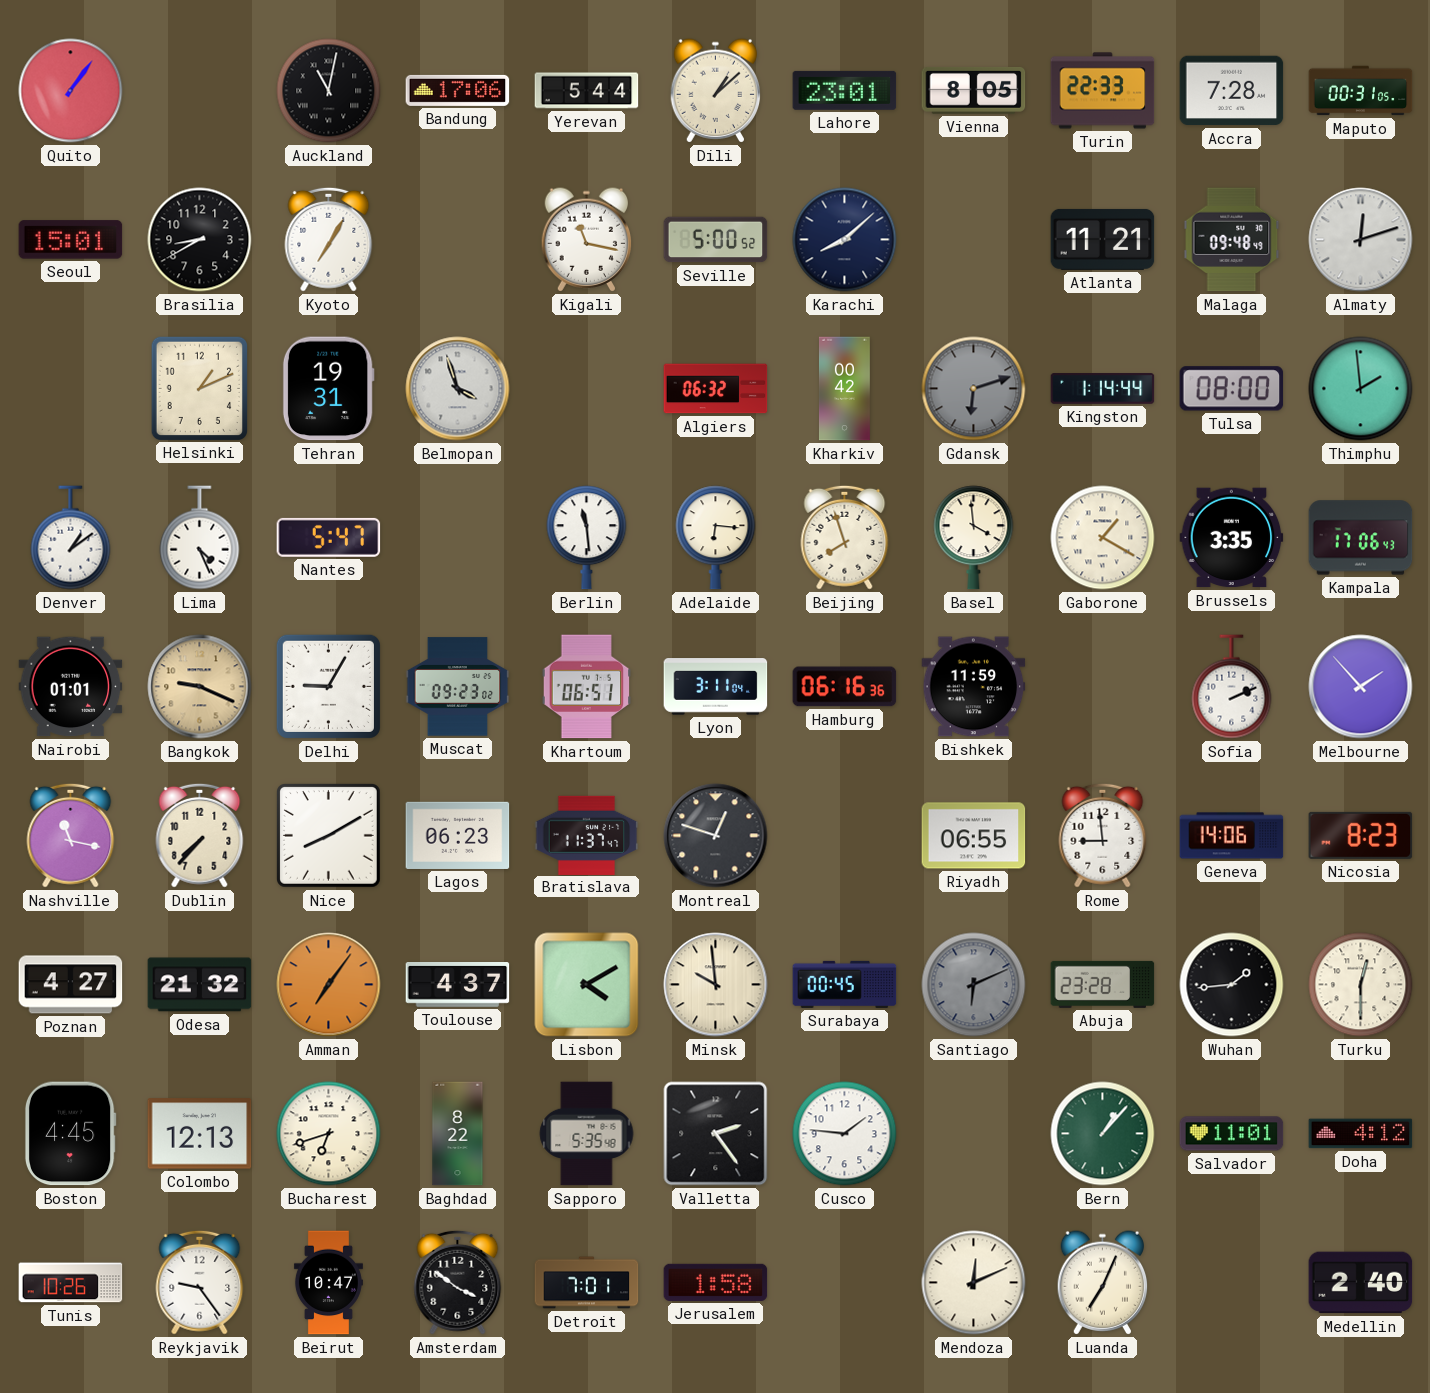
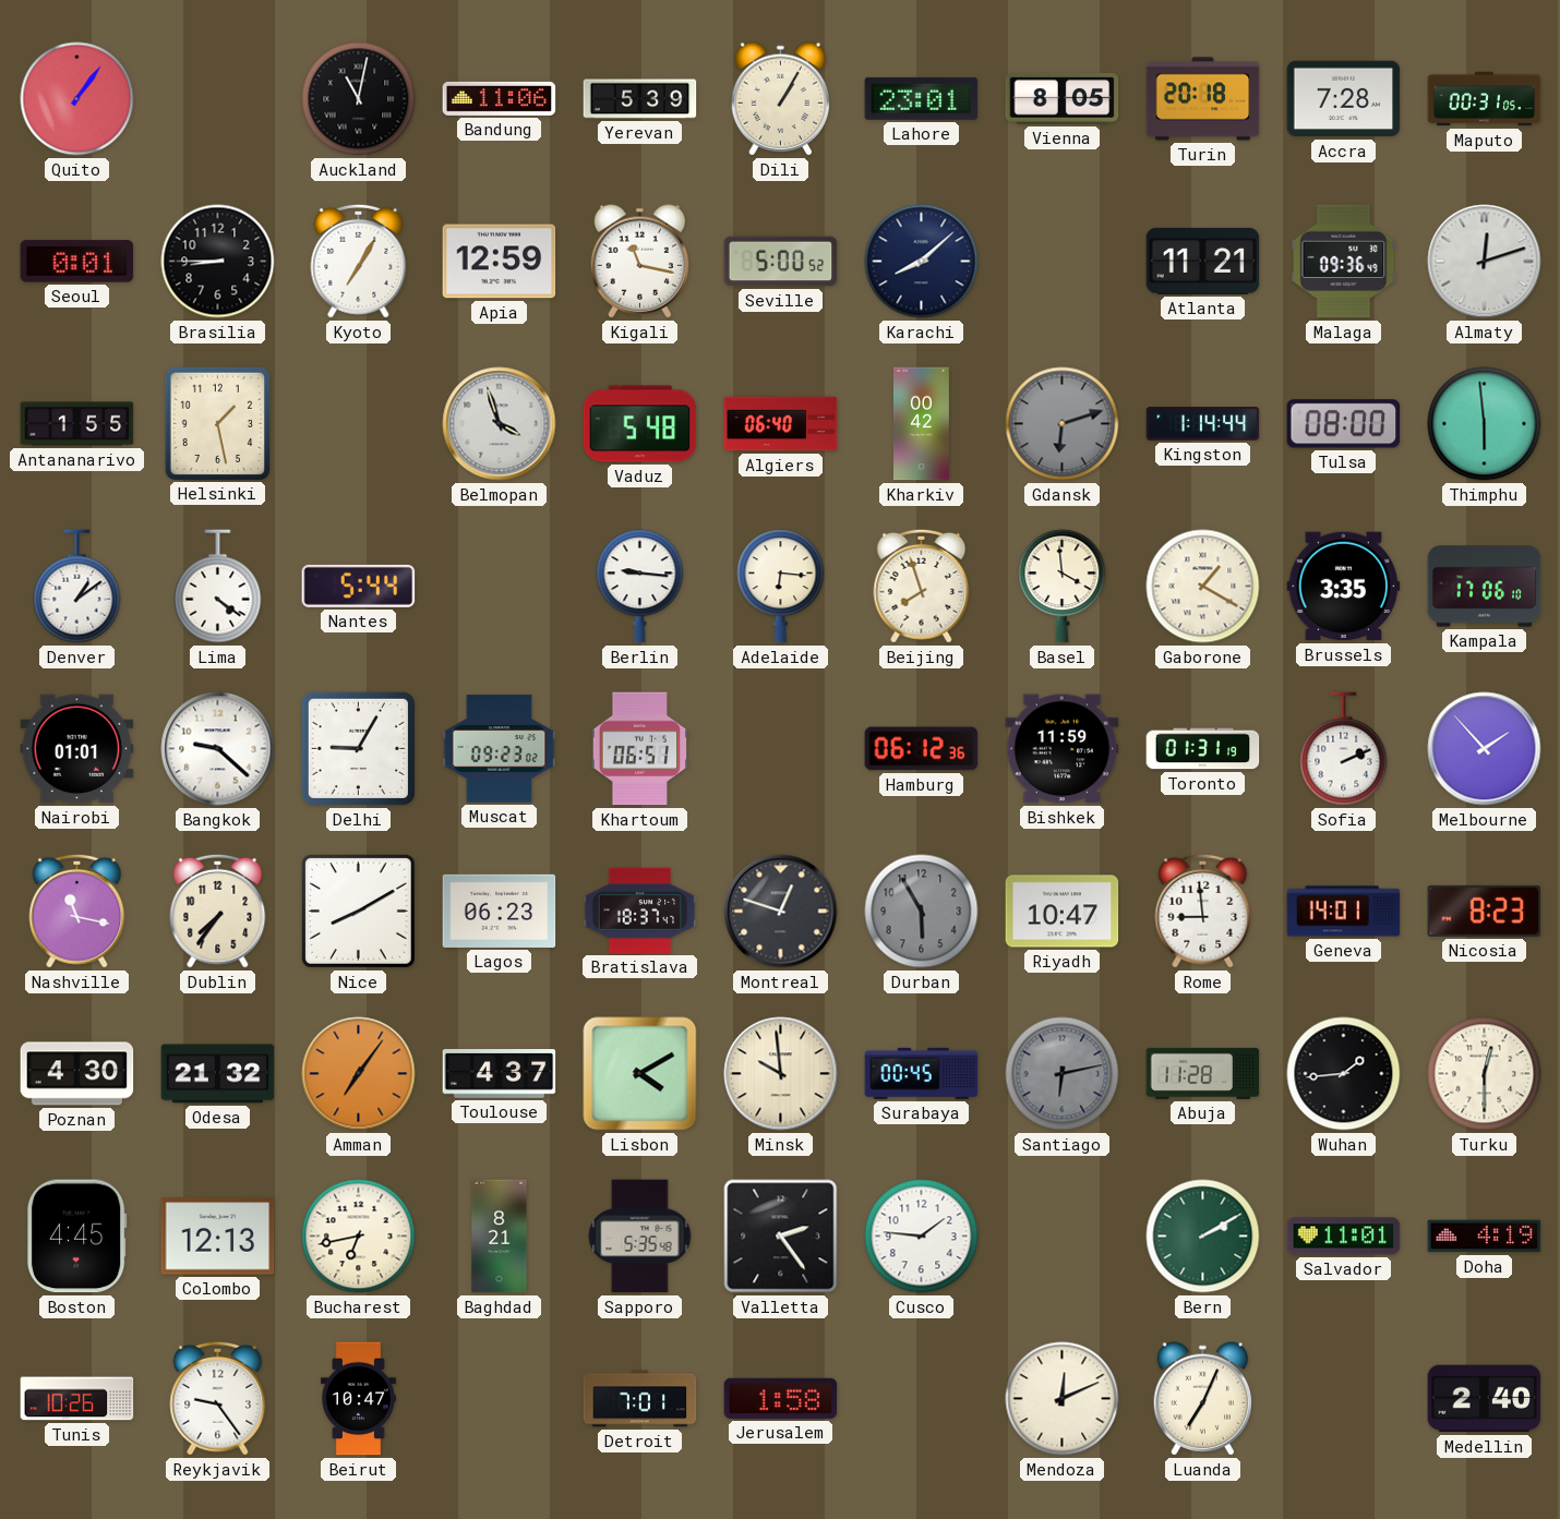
Bandung: 17:06 -> 11:06
Yerevan: 5:44 -> 5:39
Dili: 1:08 -> 1:05
Turin: 22:33 -> 20:18
Seoul: 15:01 -> 0:01
Brasilia: 8:40 -> 8:45
Apia: none -> 12:59
Malaga: 09:48 -> 09:36
Antananarivo: none -> 1:55
Helsinki: 1:11 -> 1:28
Tehran: 19:31 -> none
Vaduz: none -> 5:48
Algiers: 06:32 -> 06:40
Thimphu: 1:59 -> 5:59
Lima: 4:26 -> 4:21
Nantes: 5:47 -> 5:44
Berlin: 11:29 -> 9:16
Kampala: 17:06:43 -> 17:06:10
Bangkok: 9:19 -> 9:22
Bangkok dial: champagne -> white
Lyon: 3:11 -> none
Hamburg: 06:16 -> 06:12
Toronto: none -> 01:31
Dublin: 7:37 -> 7:36
Bratislava: 11:37 -> 18:37
Durban: none -> 5:55
Riyadh: 06:55 -> 10:47
Geneva: 14:06 -> 14:01
Poznan: 4:27 -> 4:30
Santiago: 6:11 -> 6:13
Abuja: 23:28 -> 11:28
Bucharest: 6:42 -> 6:43
Baghdad: 8:22 -> 8:21
Bern: 1:07 -> 2:10
Doha: 4:12 -> 4:19
Amsterdam: 3:51 -> none
